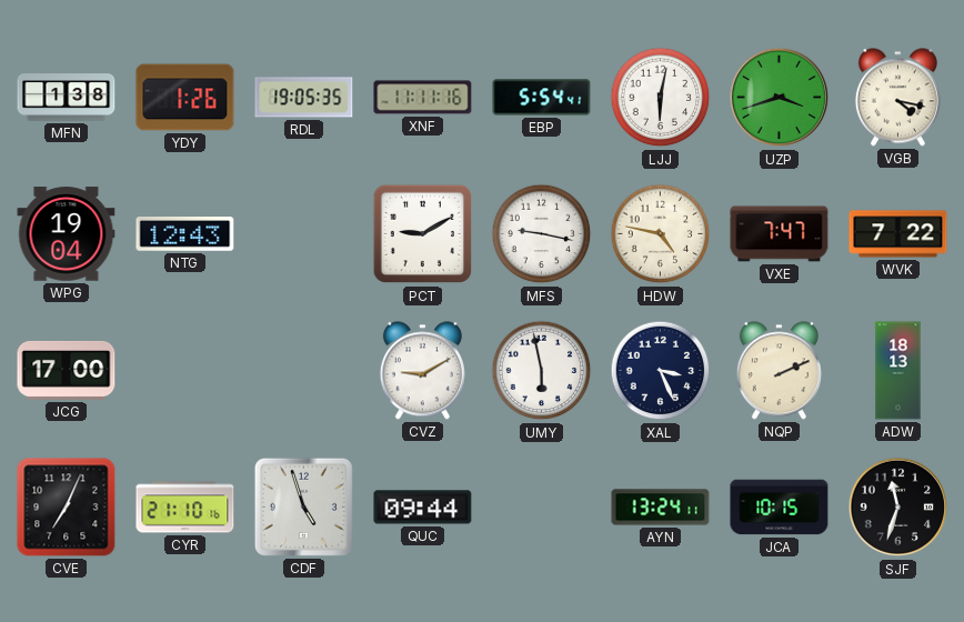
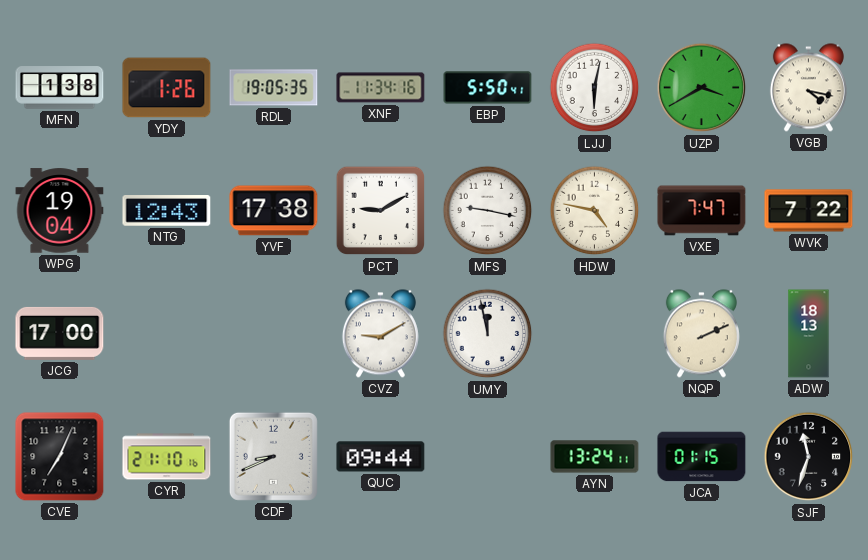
XNF: 11:11 -> 11:34
EBP: 5:54 -> 5:50
UZP: 3:42 -> 3:40
YVF: none -> 17:38
UMY: 5:58 -> 11:58
XAL: 3:26 -> none
CDF: 4:57 -> 8:41
JCA: 10:15 -> 01:15
